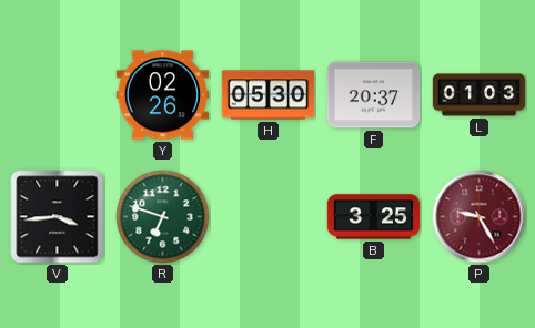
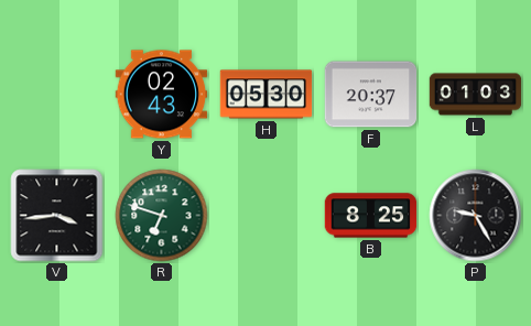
Y: 02:26 -> 02:43
B: 3:25 -> 8:25
P dial: burgundy -> black
